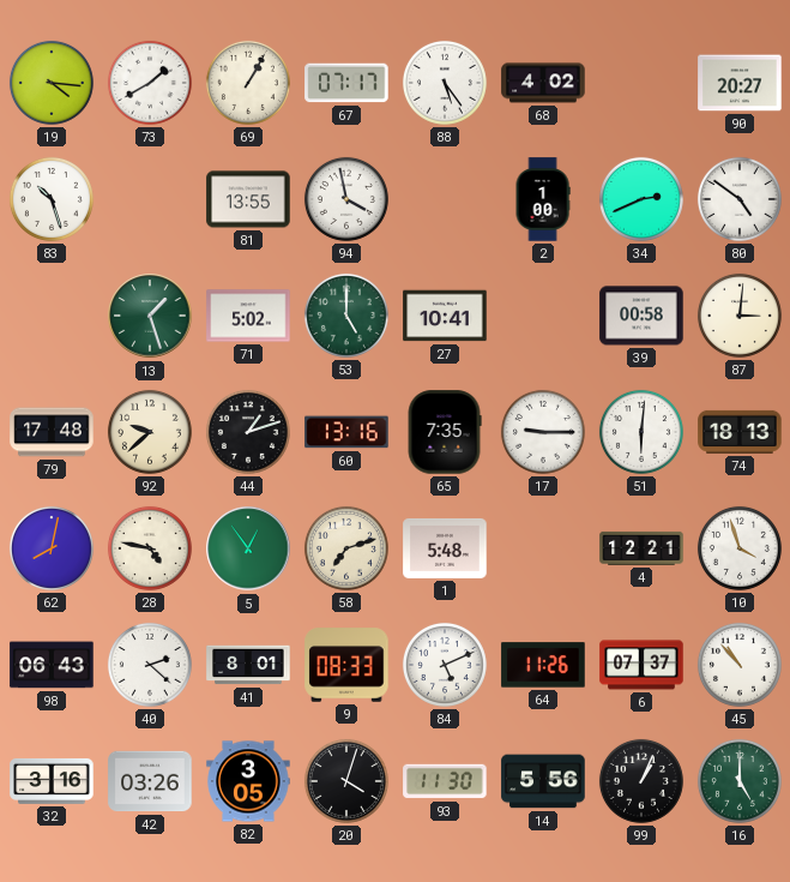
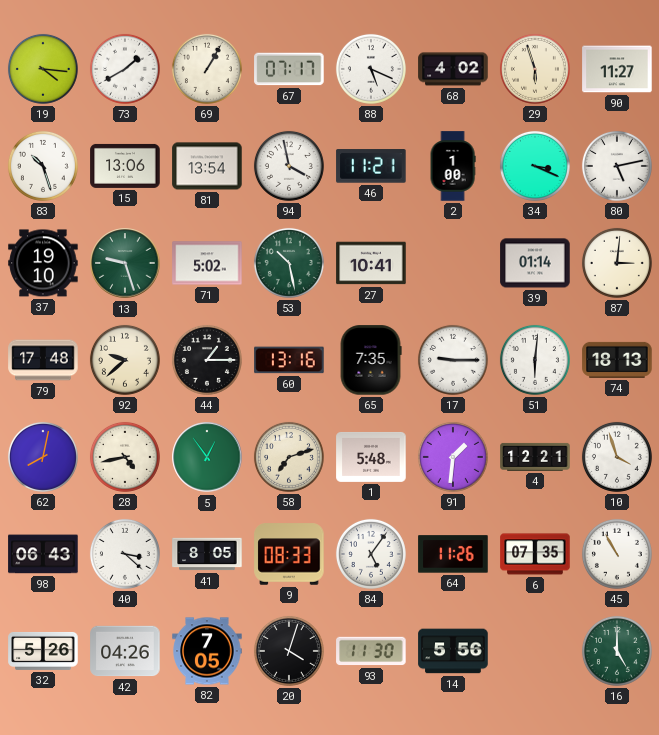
88: 5:24 -> 5:19
29: none -> 5:57
90: 20:27 -> 11:27
15: none -> 13:06
81: 13:55 -> 13:54
46: none -> 11:21
34: 2:41 -> 3:19
80: 4:51 -> 5:13
37: none -> 19:10
13: 1:27 -> 9:27
53: 5:00 -> 10:28
39: 00:58 -> 01:14
44: 1:12 -> 1:15
28: 4:47 -> 4:43
91: none -> 1:31
40: 2:22 -> 3:22
41: 8:01 -> 8:05
84: 5:11 -> 5:06
6: 07:37 -> 07:35
45: 10:53 -> 10:55
32: 3:16 -> 5:26
42: 03:26 -> 04:26
82: 3:05 -> 7:05
99: 1:04 -> none
